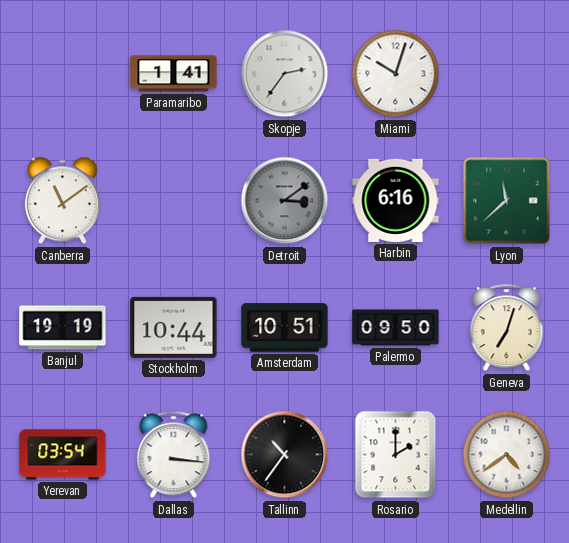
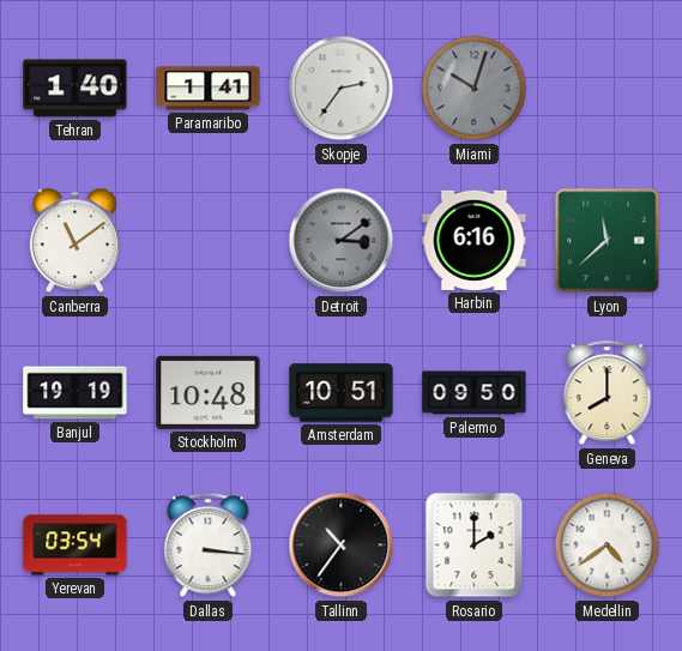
Tehran: none -> 1:40
Miami dial: white -> grey
Stockholm: 10:44 -> 10:48
Geneva: 7:03 -> 8:00
